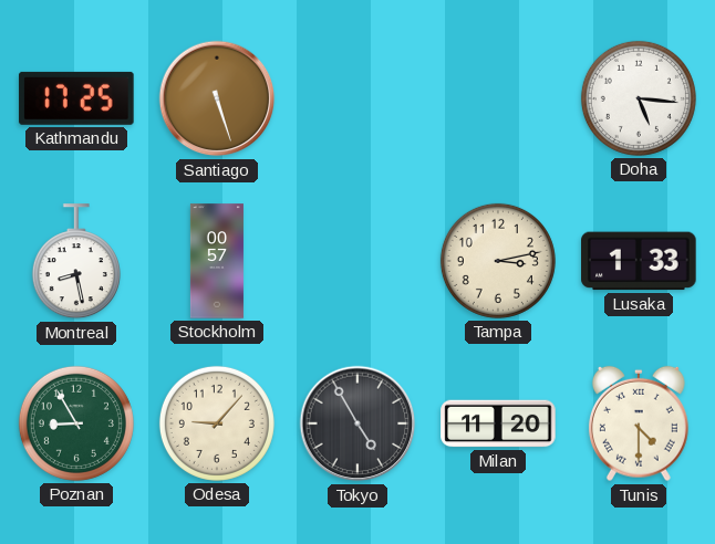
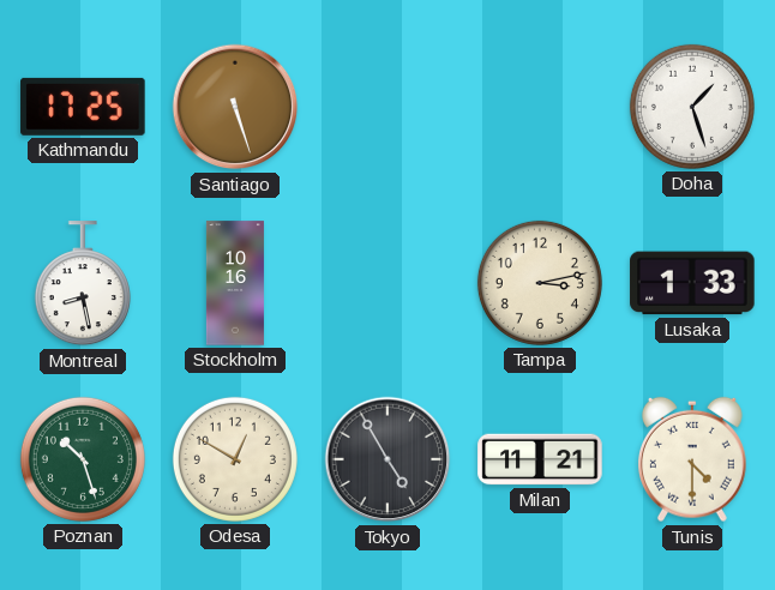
Doha: 5:16 -> 1:27
Stockholm: 00:57 -> 10:16
Poznan: 8:55 -> 10:27
Odesa: 9:07 -> 12:50
Milan: 11:20 -> 11:21
